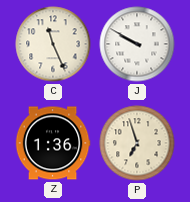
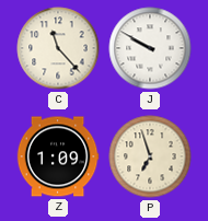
C: 11:26 -> 11:23
Z: 1:36 -> 1:09
